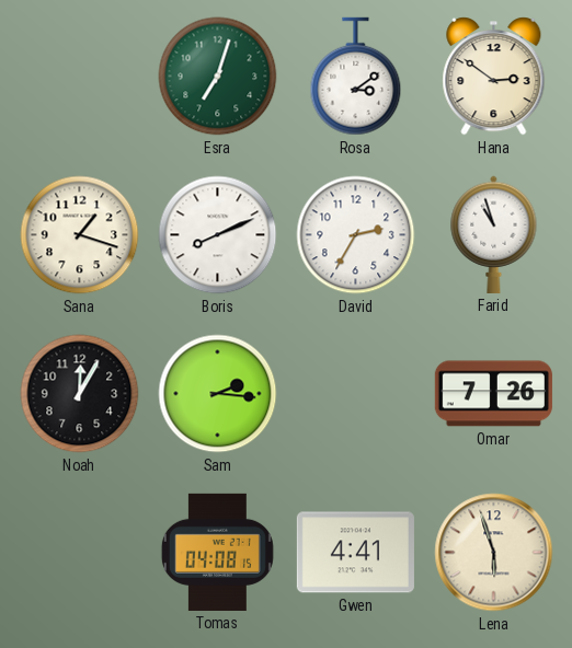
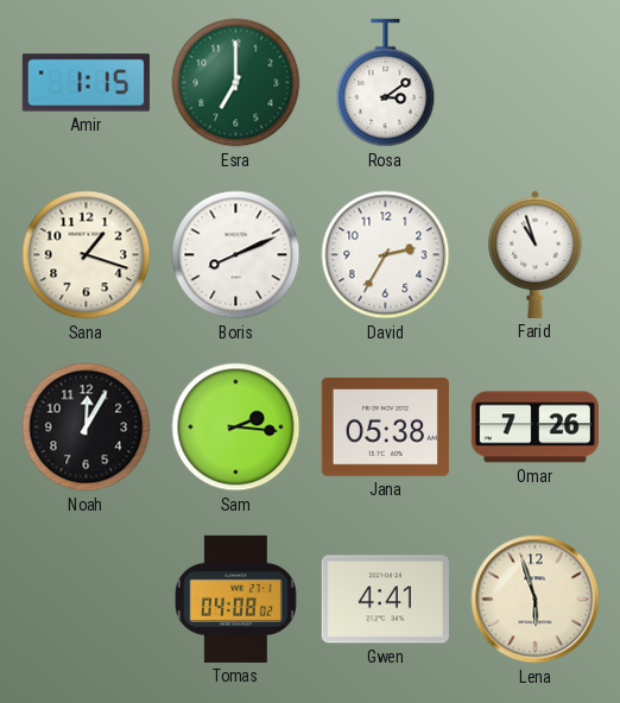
Amir: none -> 1:15
Esra: 7:03 -> 7:00
Hana: 2:51 -> none
Jana: none -> 05:38
Tomas: 04:08:15 -> 04:08:02
